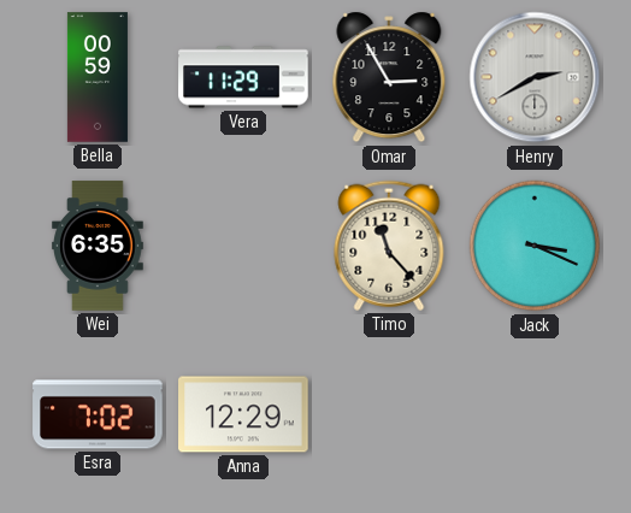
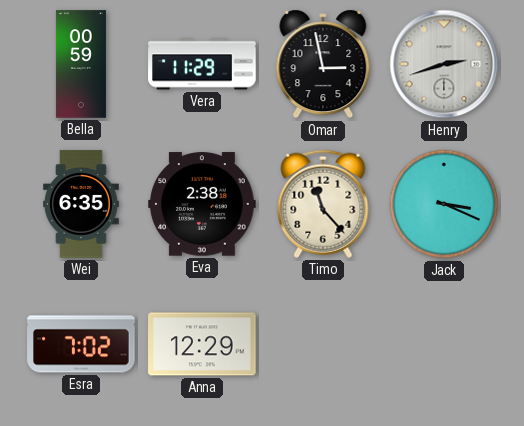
Omar: 2:55 -> 2:58
Henry: 2:40 -> 2:42
Eva: none -> 2:38
